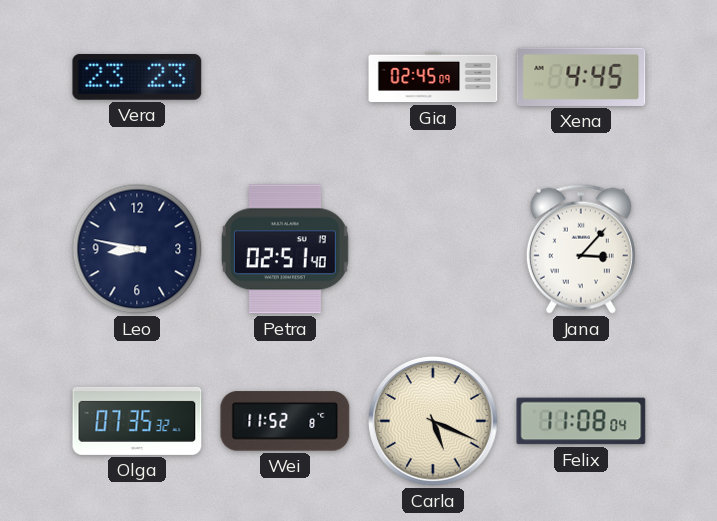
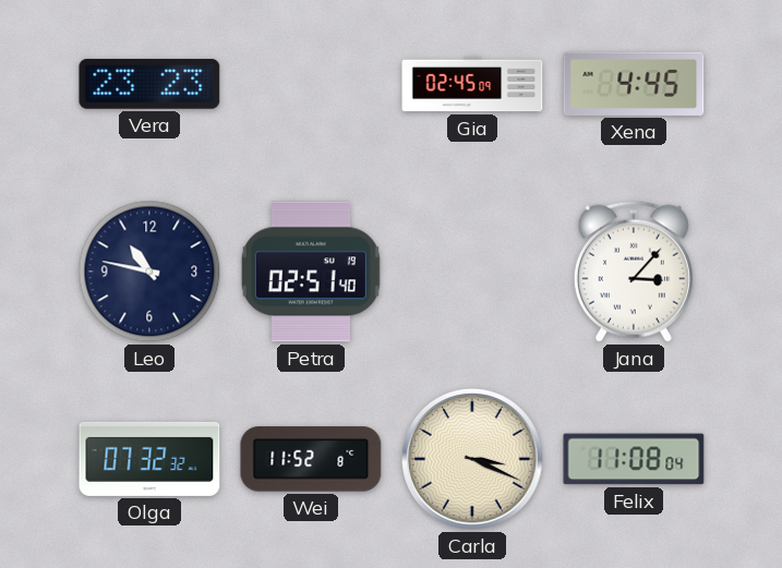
Leo: 8:47 -> 10:47
Olga: 07:35 -> 07:32
Carla: 5:19 -> 3:19
